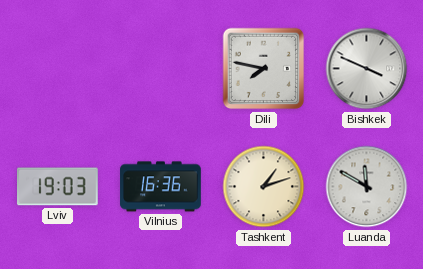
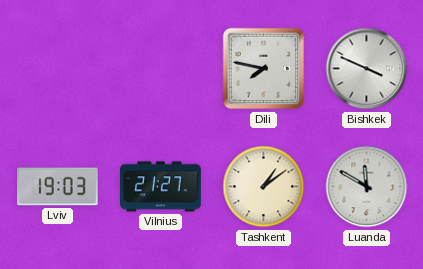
Vilnius: 16:36 -> 21:27
Tashkent: 1:12 -> 1:09
